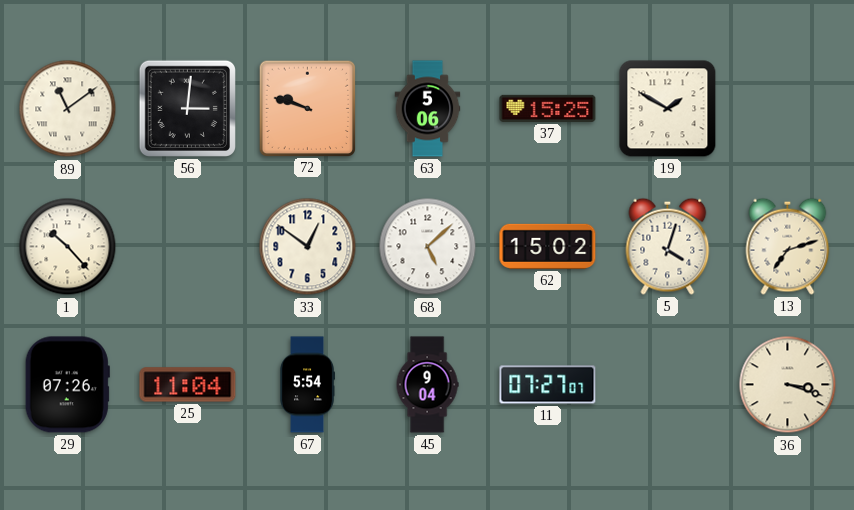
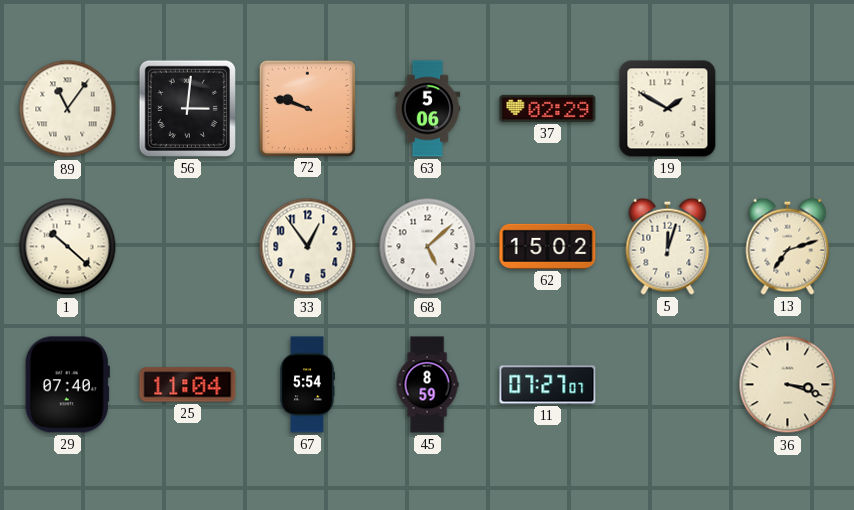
89: 11:09 -> 11:06
37: 15:25 -> 02:29
1: 10:23 -> 10:22
33: 12:51 -> 12:54
5: 4:03 -> 12:03
29: 07:26 -> 07:40
45: 9:04 -> 8:59
